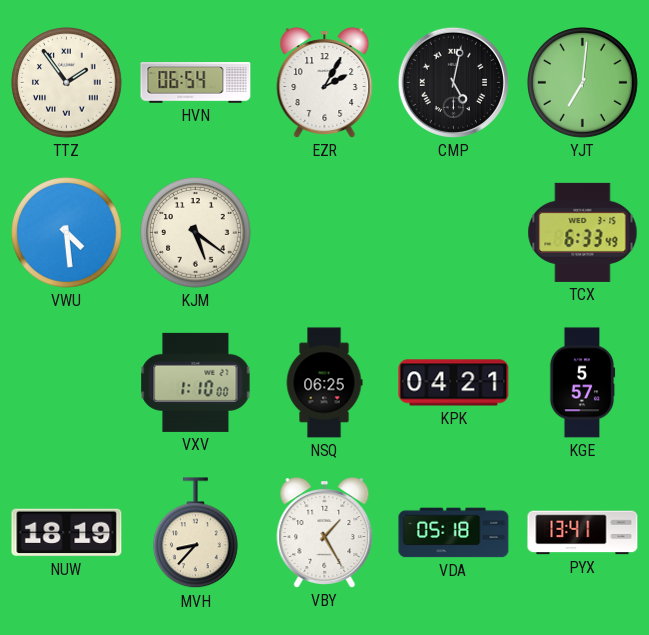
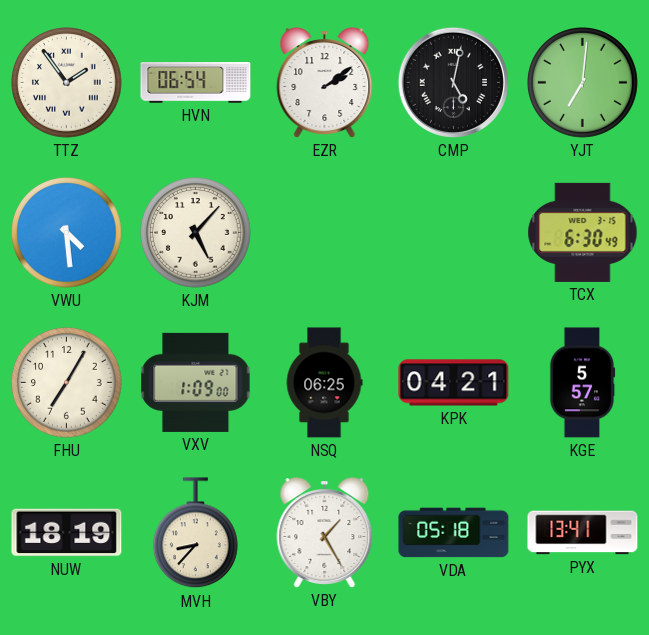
EZR: 2:05 -> 2:09
KJM: 5:21 -> 5:07
TCX: 6:33 -> 6:30
FHU: none -> 7:05
VXV: 1:10 -> 1:09
